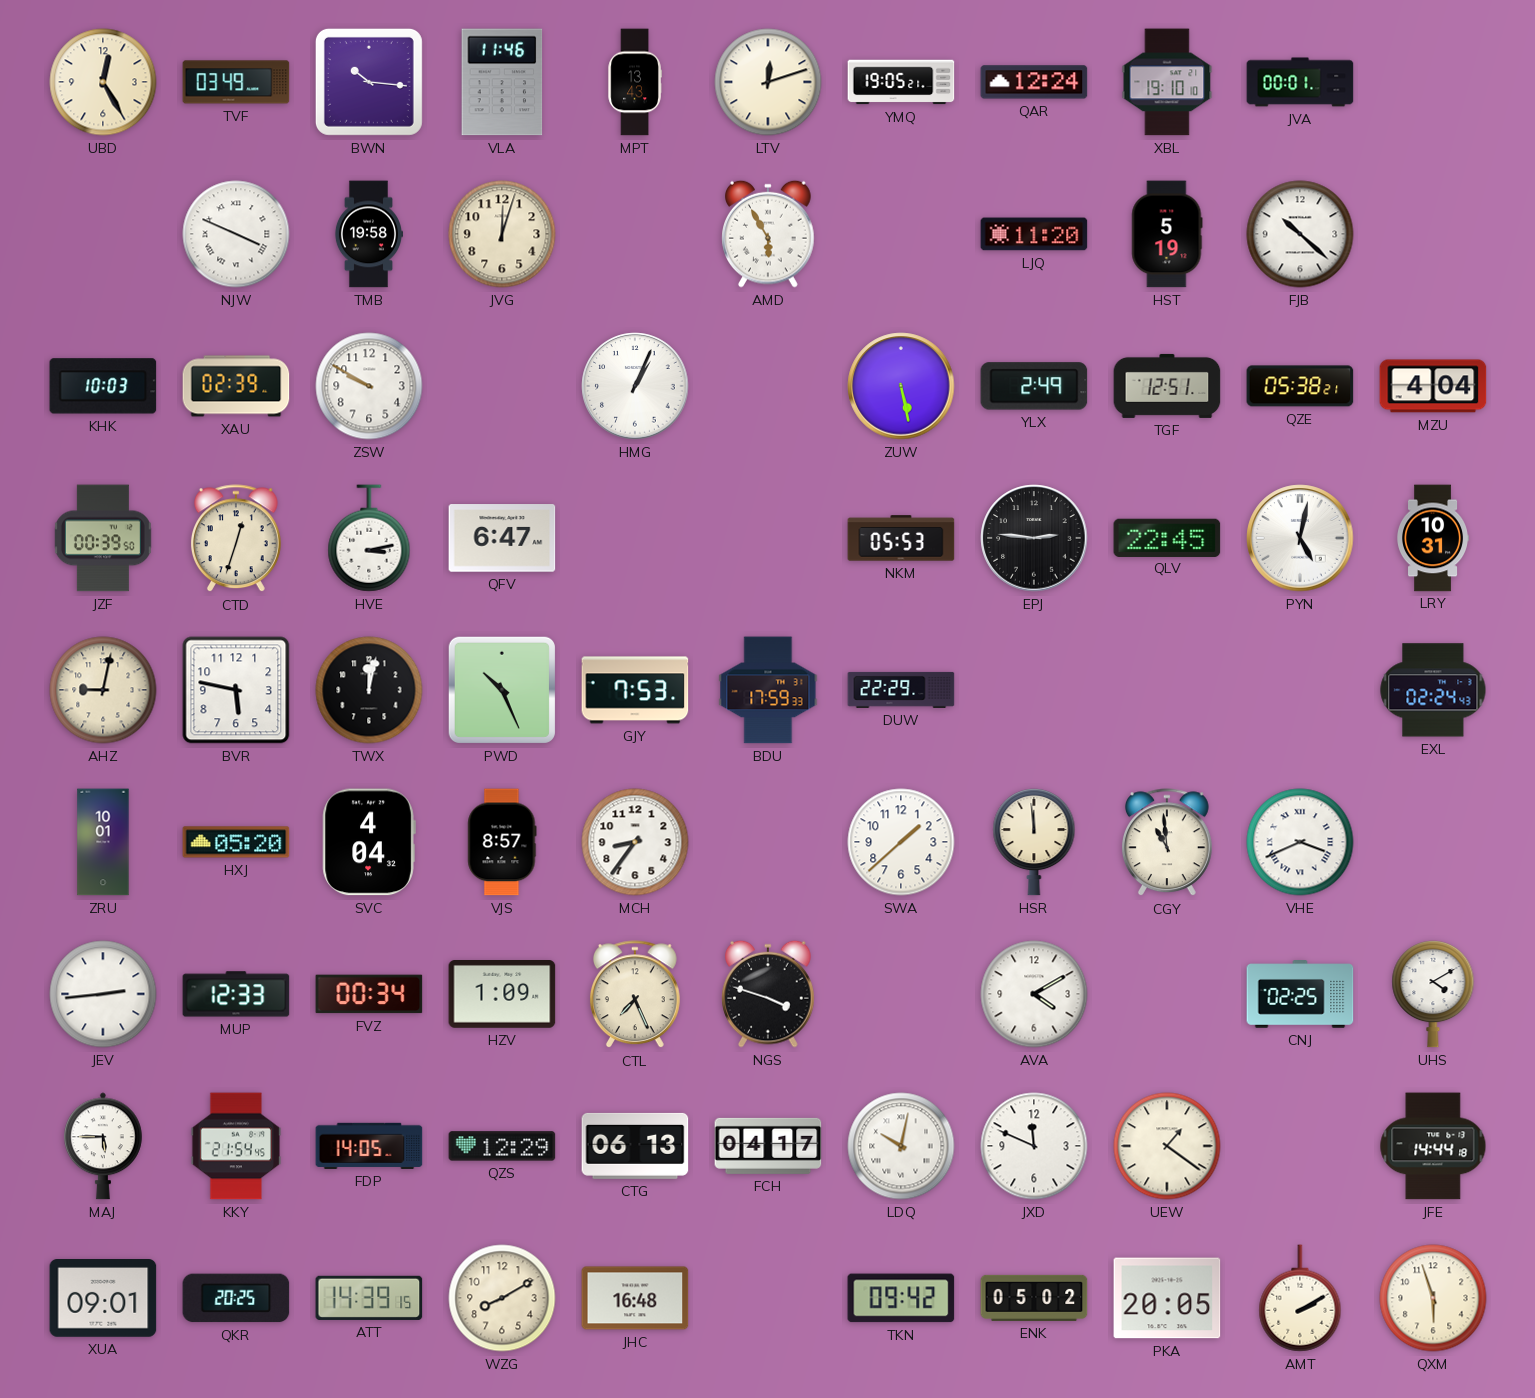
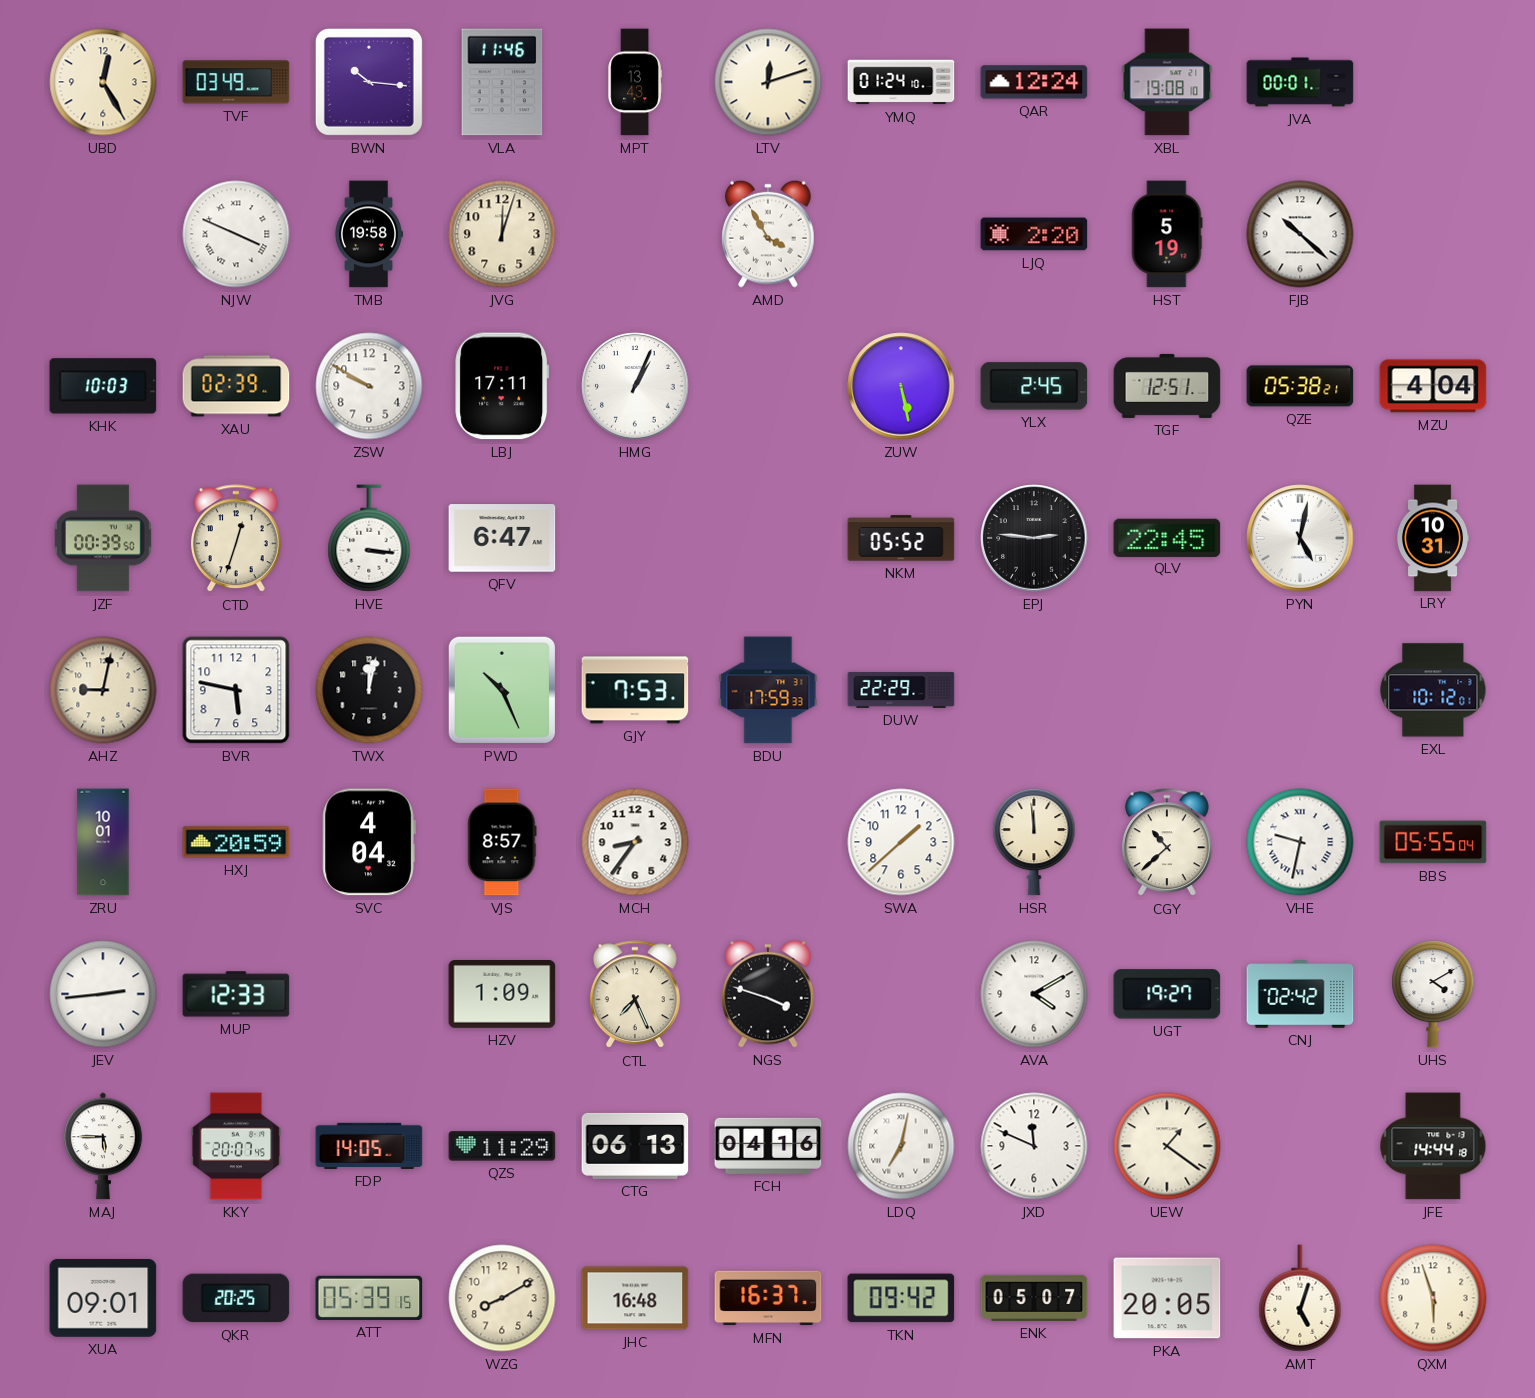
YMQ: 19:05 -> 01:24
XBL: 19:10 -> 19:08
AMD: 5:55 -> 3:55
LJQ: 11:20 -> 2:20
LBJ: none -> 17:11
YLX: 2:49 -> 2:45
HVE: 3:13 -> 3:16
NKM: 05:53 -> 05:52
EXL: 02:24 -> 10:12
HXJ: 05:20 -> 20:59
CGY: 10:59 -> 10:38
VHE: 3:41 -> 9:32
BBS: none -> 05:55
FVZ: 00:34 -> none
UGT: none -> 19:27
CNJ: 02:25 -> 02:42
KKY: 21:54 -> 20:07
QZS: 12:29 -> 11:29
FCH: 04:17 -> 04:16
LDQ: 10:02 -> 7:02
ATT: 14:39 -> 05:39
MFN: none -> 16:37
ENK: 05:02 -> 05:07
AMT: 2:10 -> 5:03
